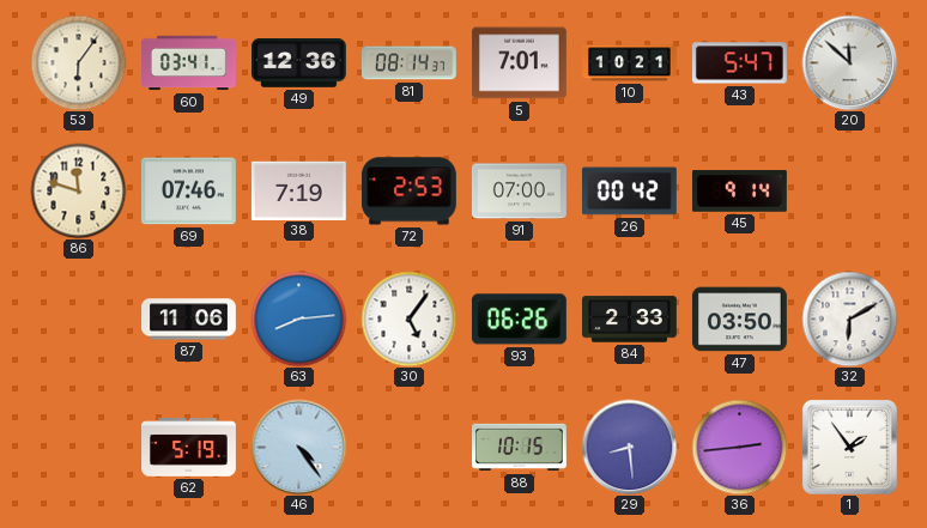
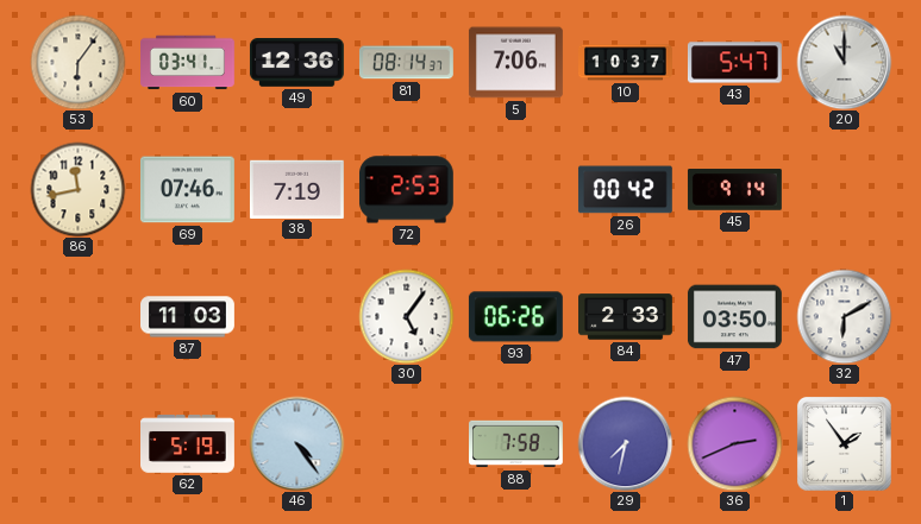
5: 7:01 -> 7:06
10: 10:21 -> 10:37
20: 11:52 -> 11:00
86: 11:48 -> 11:43
91: 07:00 -> none
87: 11:06 -> 11:03
63: 8:14 -> none
88: 10:15 -> 7:58
29: 8:29 -> 7:32
36: 2:44 -> 2:41
